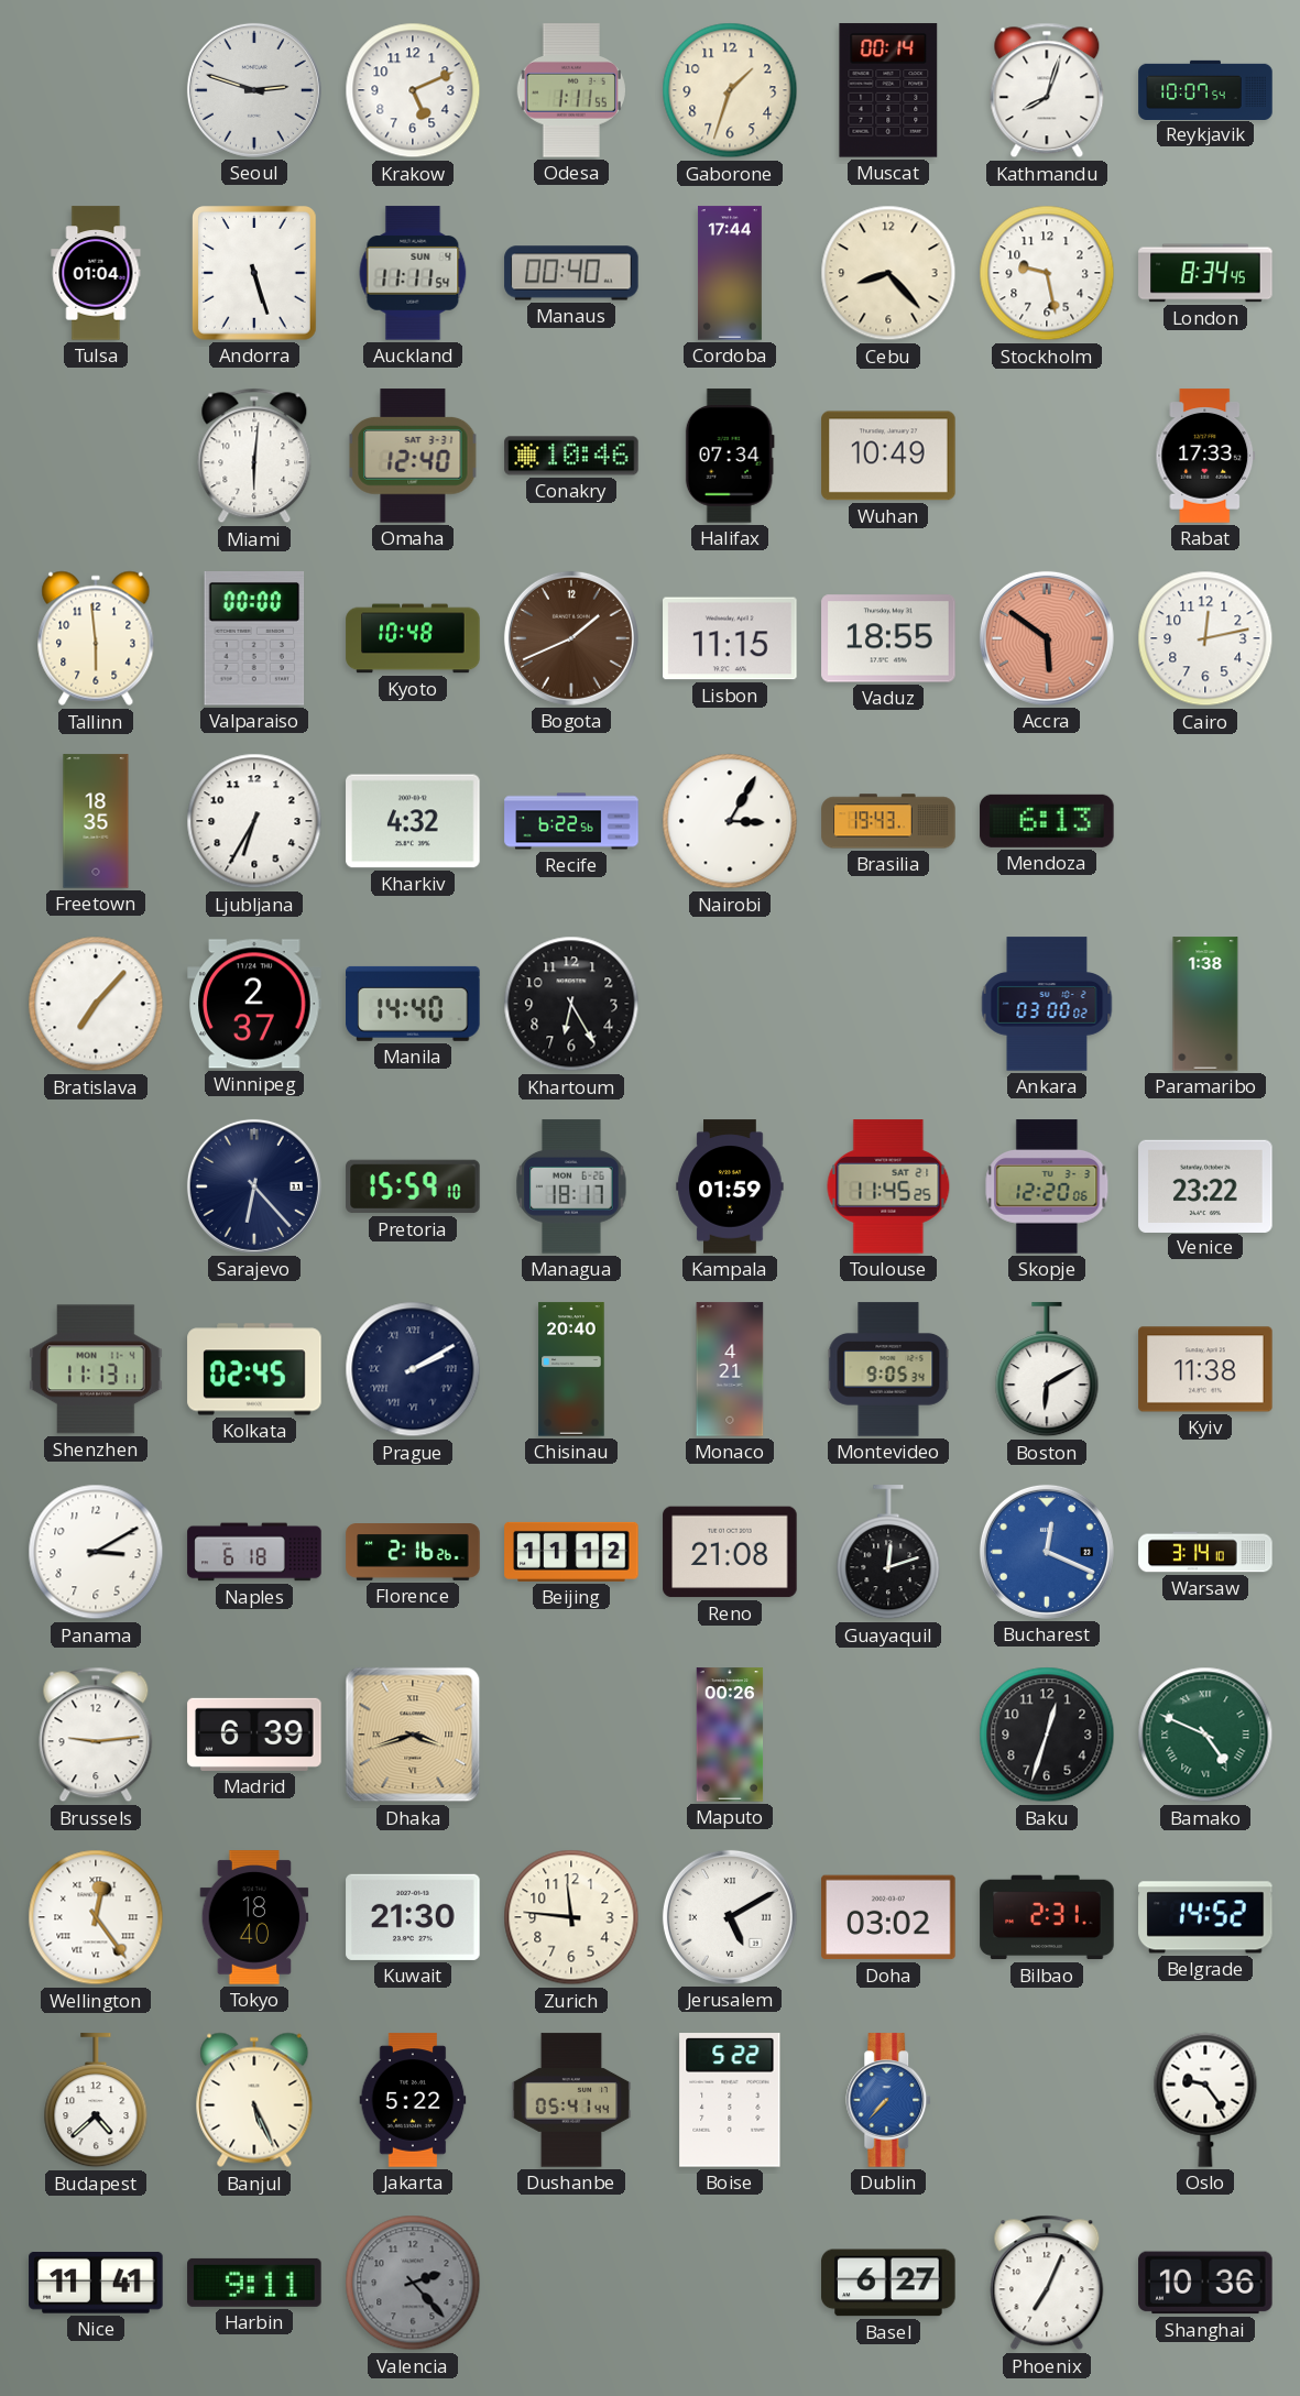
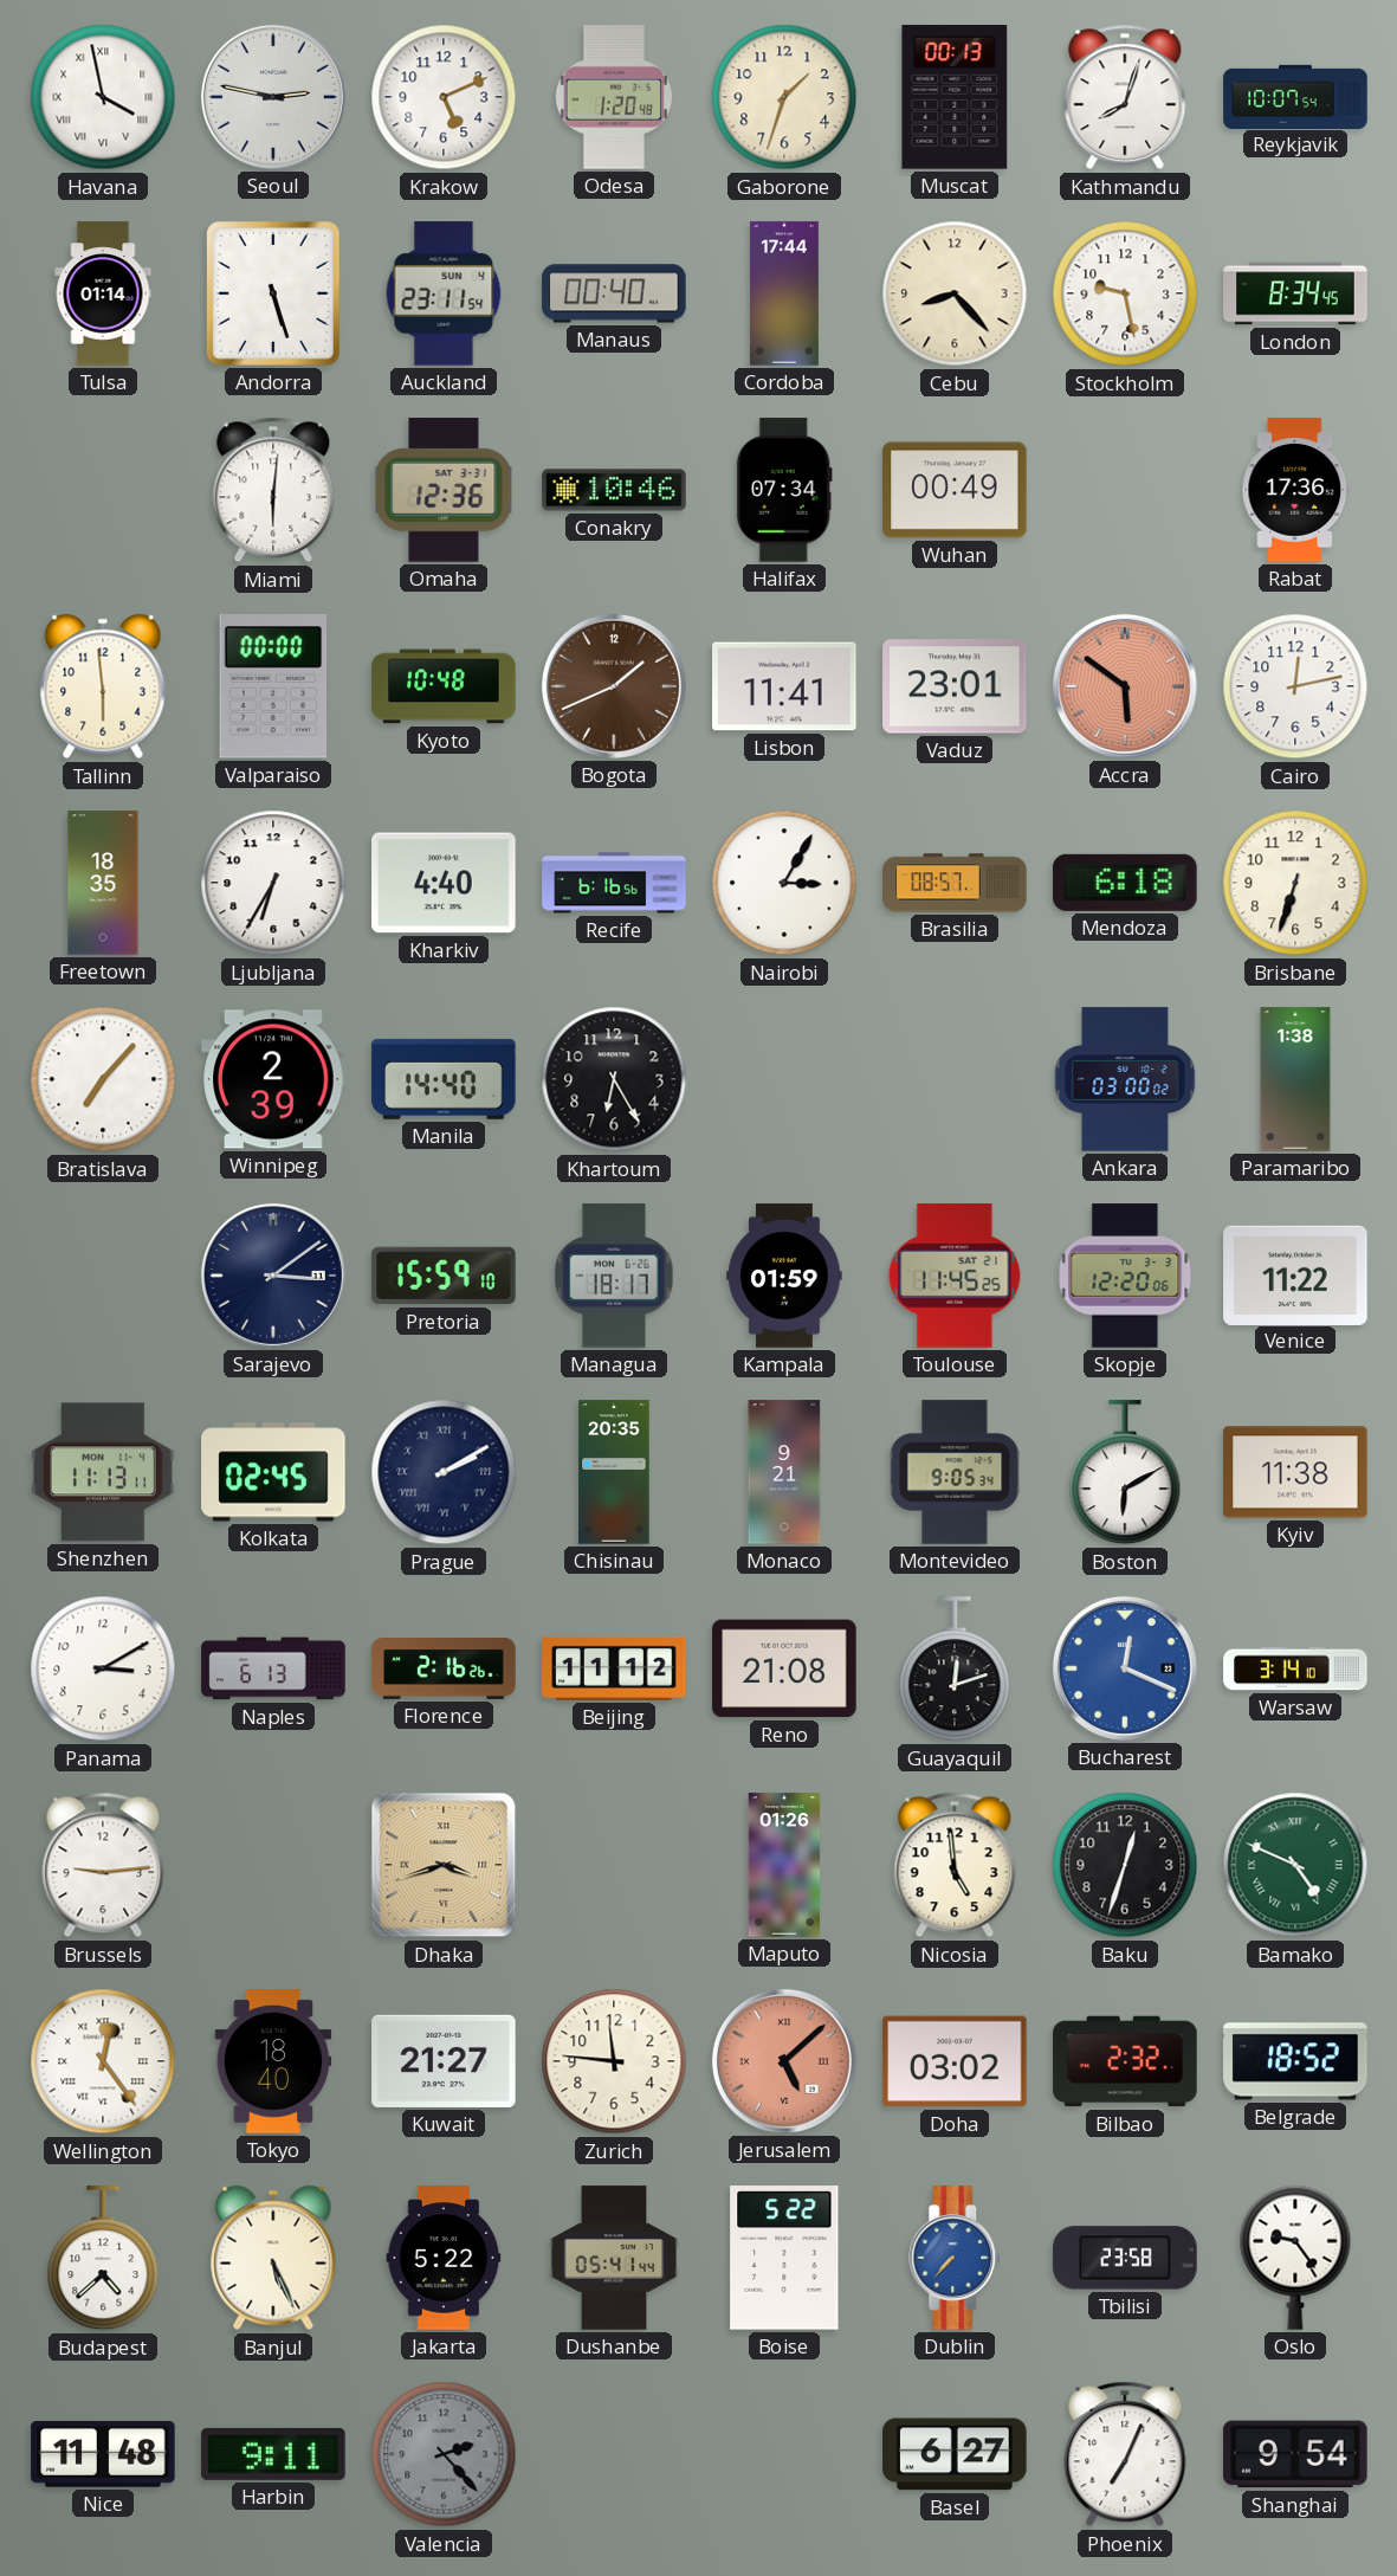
Havana: none -> 3:58
Seoul: 2:48 -> 2:47
Odesa: 1:11 -> 1:20
Muscat: 00:14 -> 00:13
Tulsa: 01:04 -> 01:14
Auckland: 11:11 -> 23:11
Omaha: 12:40 -> 12:36
Wuhan: 10:49 -> 00:49
Rabat: 17:33 -> 17:36
Lisbon: 11:15 -> 11:41
Vaduz: 18:55 -> 23:01
Kharkiv: 4:32 -> 4:40
Recife: 6:22 -> 6:16
Brasilia: 19:43 -> 08:57
Mendoza: 6:13 -> 6:18
Brisbane: none -> 6:33
Winnipeg: 2:37 -> 2:39
Sarajevo: 6:23 -> 3:09
Venice: 23:22 -> 11:22
Chisinau: 20:40 -> 20:35
Monaco: 4:21 -> 9:21
Naples: 6:18 -> 6:13
Madrid: 6:39 -> none
Maputo: 00:26 -> 01:26
Nicosia: none -> 4:59
Kuwait: 21:30 -> 21:27
Jerusalem: 5:10 -> 5:08
Jerusalem dial: white -> salmon
Bilbao: 2:31 -> 2:32
Belgrade: 14:52 -> 18:52
Tbilisi: none -> 23:58
Nice: 11:41 -> 11:48
Shanghai: 10:36 -> 9:54
